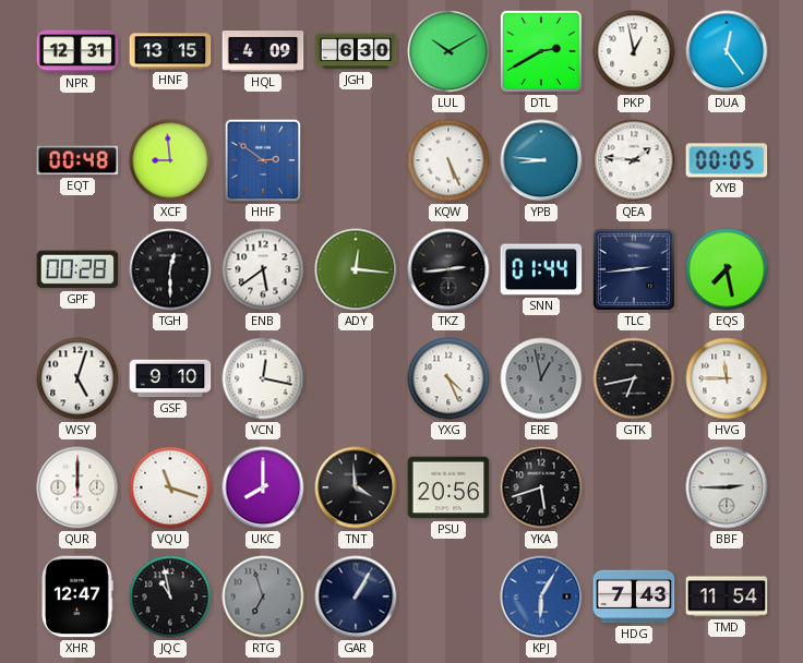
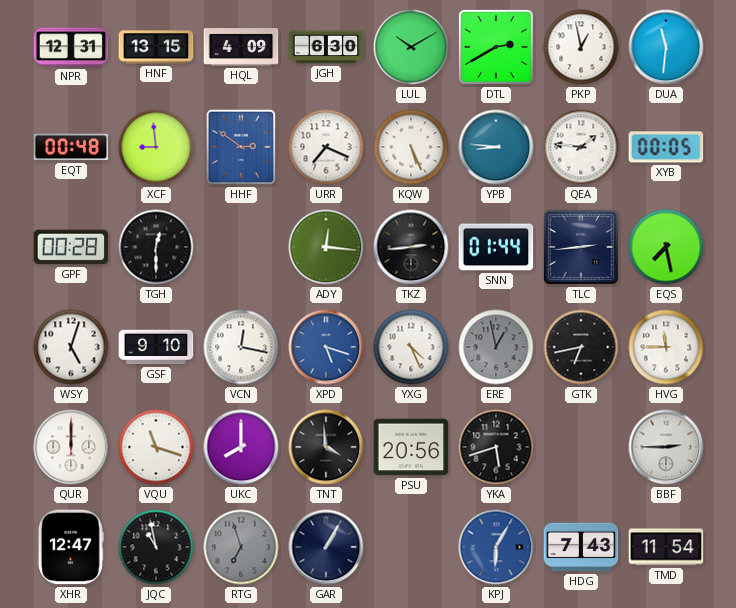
DUA: 12:24 -> 11:31
URR: none -> 7:19
ENB: 5:39 -> none
XPD: none -> 5:18
